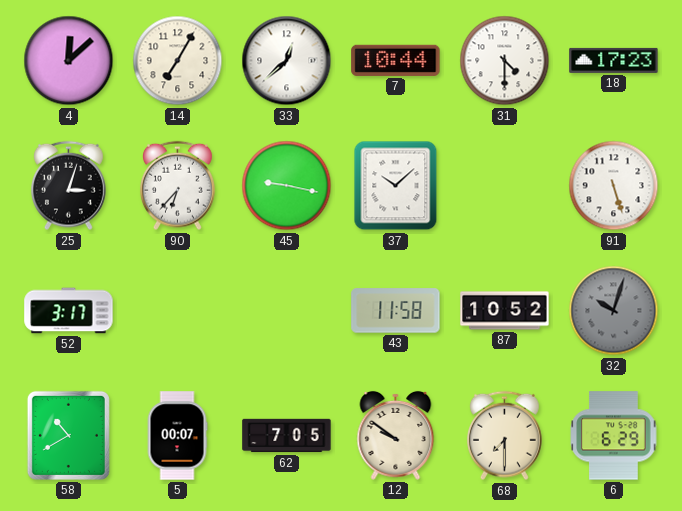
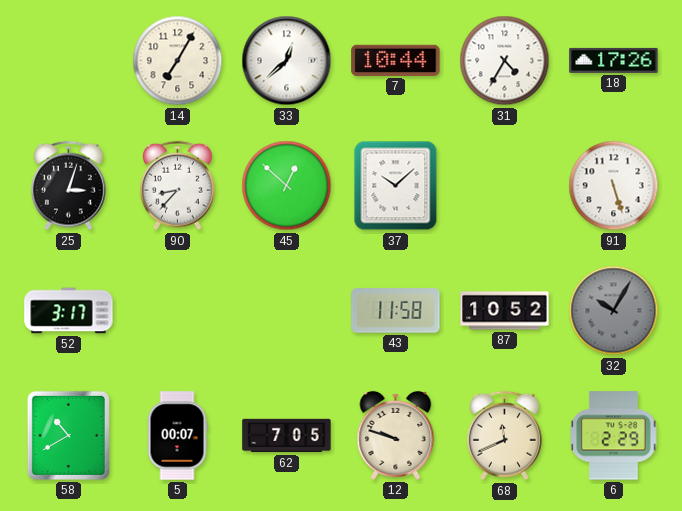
4: 12:08 -> none
31: 4:30 -> 4:35
18: 17:23 -> 17:26
90: 6:37 -> 8:37
45: 9:17 -> 12:52
32: 10:03 -> 10:05
12: 9:51 -> 9:48
68: 7:30 -> 11:41
6: 6:29 -> 2:29
